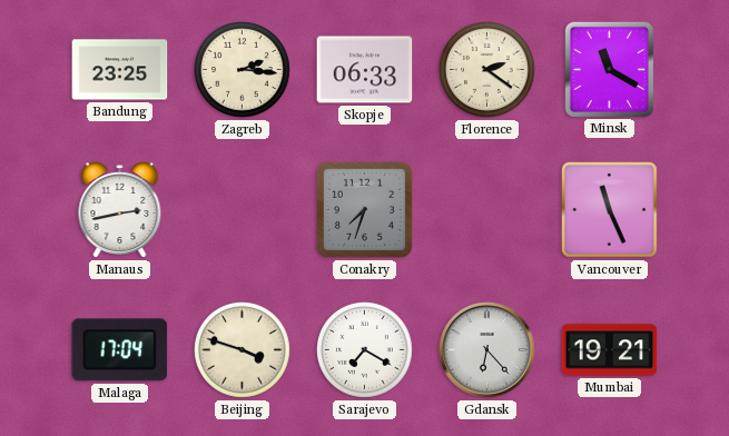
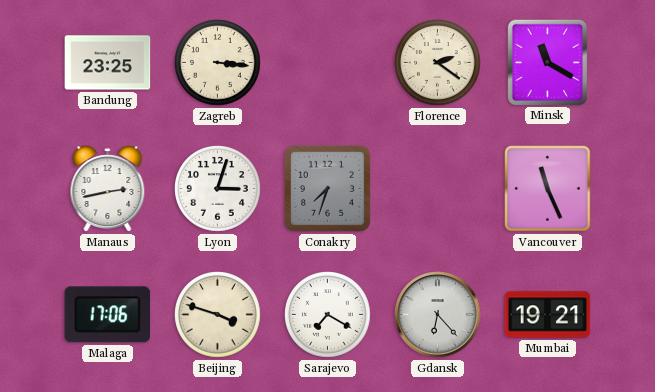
Zagreb: 2:16 -> 3:16
Skopje: 06:33 -> none
Lyon: none -> 3:03
Malaga: 17:04 -> 17:06
